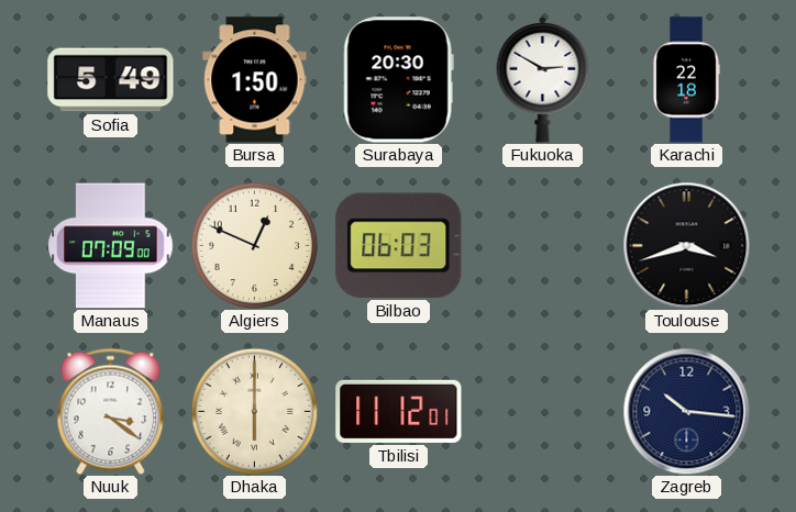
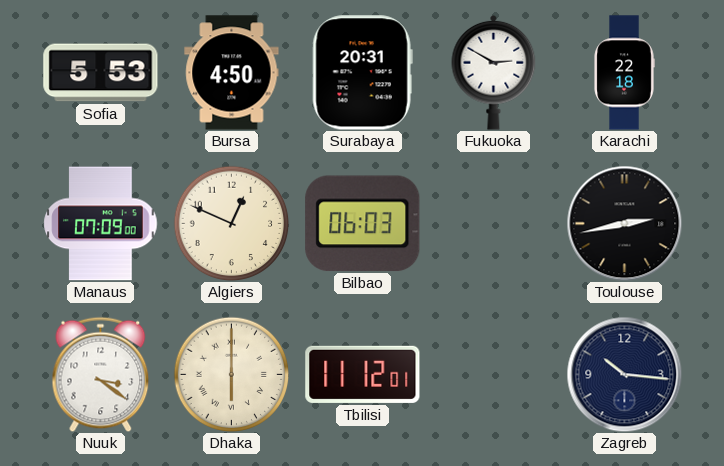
Sofia: 5:49 -> 5:53
Bursa: 1:50 -> 4:50
Surabaya: 20:30 -> 20:31
Toulouse: 3:42 -> 2:43
